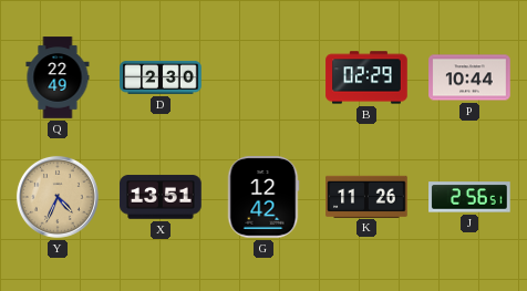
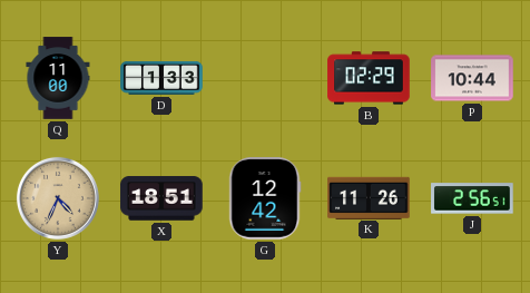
Q: 22:49 -> 11:00
D: 2:30 -> 1:33
X: 13:51 -> 18:51
